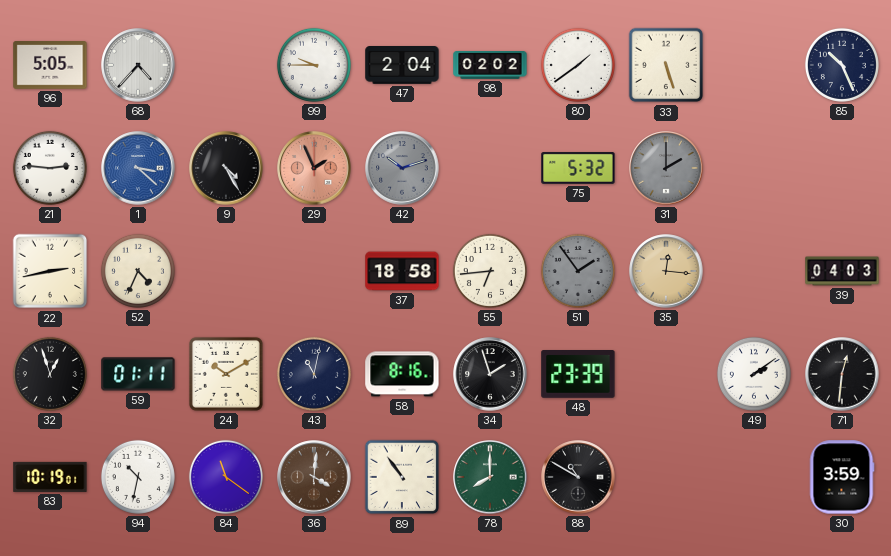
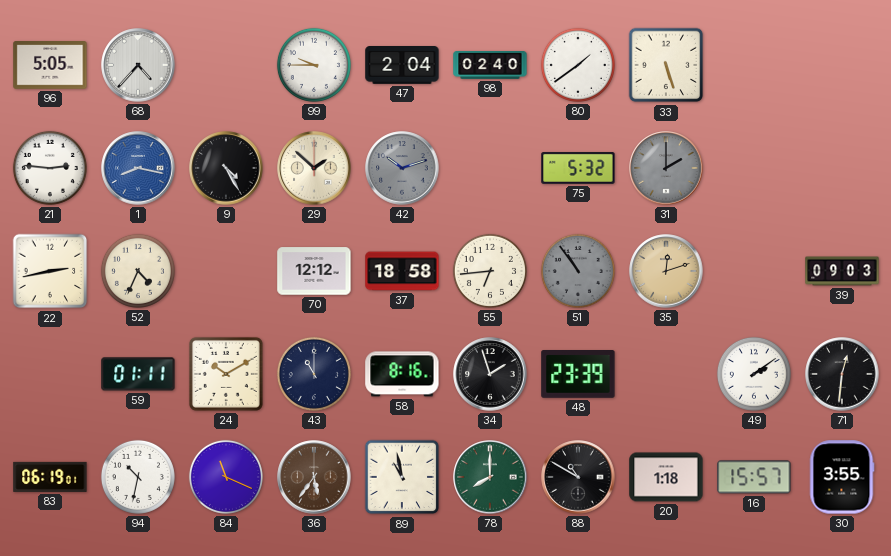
98: 02:02 -> 02:40
85: 10:26 -> none
1: 3:22 -> 8:17
29: 1:56 -> 1:52
29 dial: salmon -> cream
70: none -> 12:12
51: 1:54 -> 10:54
35: 12:16 -> 12:12
39: 04:03 -> 09:03
32: 12:57 -> none
43: 11:02 -> 11:00
83: 10:19 -> 06:19
84: 11:21 -> 11:19
36: 4:01 -> 5:36
89: 10:54 -> 10:58
20: none -> 1:18
16: none -> 15:57
30: 3:59 -> 3:55
